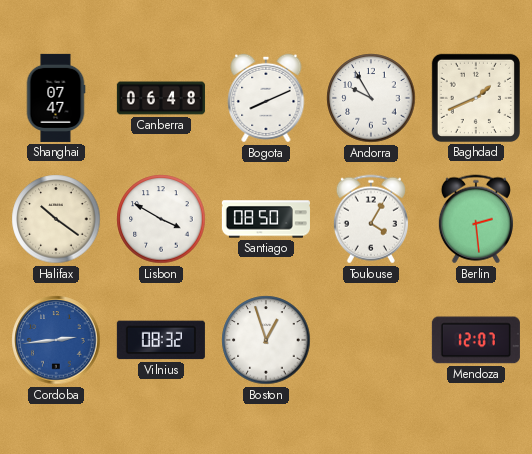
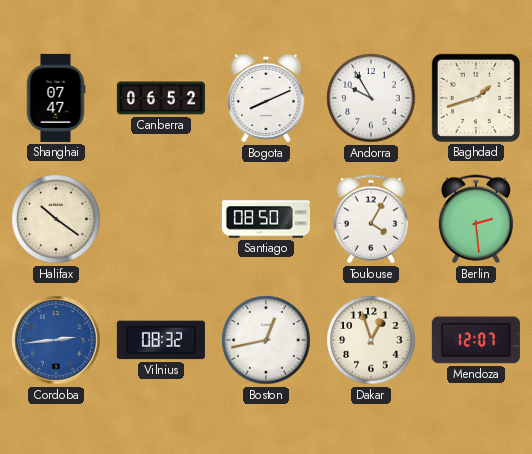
Canberra: 06:48 -> 06:52
Baghdad: 1:41 -> 1:42
Lisbon: 3:50 -> none
Boston: 12:57 -> 12:43
Dakar: none -> 12:57
